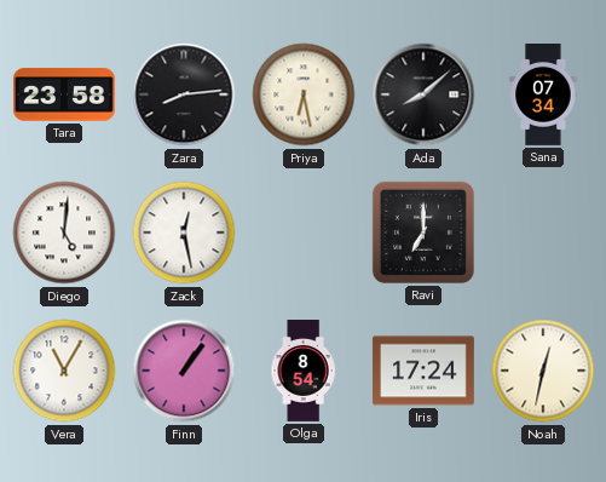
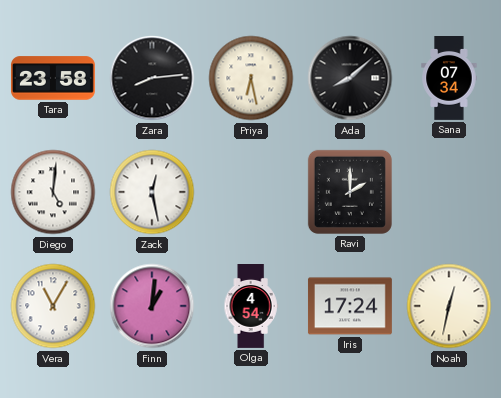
Ravi: 7:00 -> 2:00
Finn: 1:06 -> 1:01
Olga: 8:54 -> 4:54
